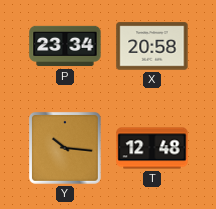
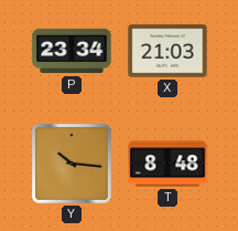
X: 20:58 -> 21:03
T: 12:48 -> 8:48
